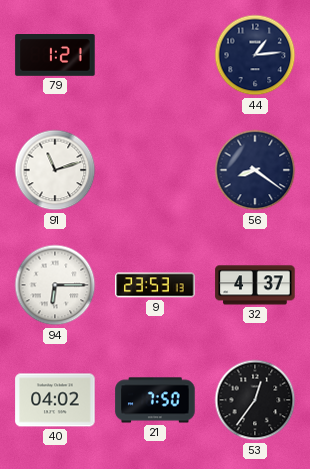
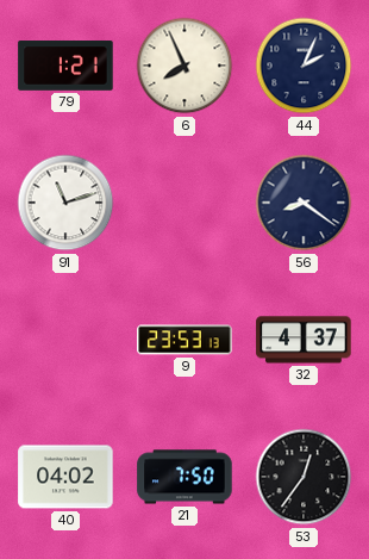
6: none -> 7:56
44: 1:14 -> 2:04
94: 6:15 -> none
